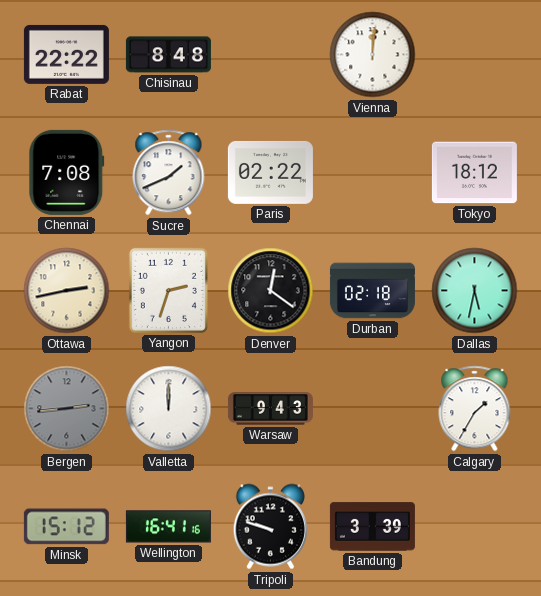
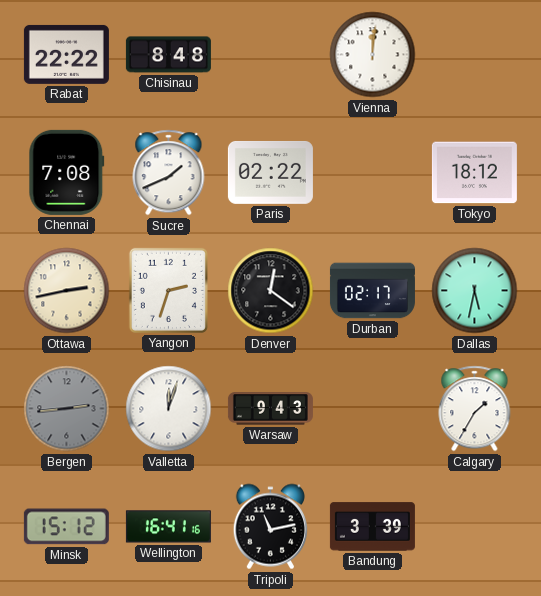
Durban: 02:18 -> 02:17
Valletta: 12:00 -> 12:03
Tripoli: 9:48 -> 11:13
